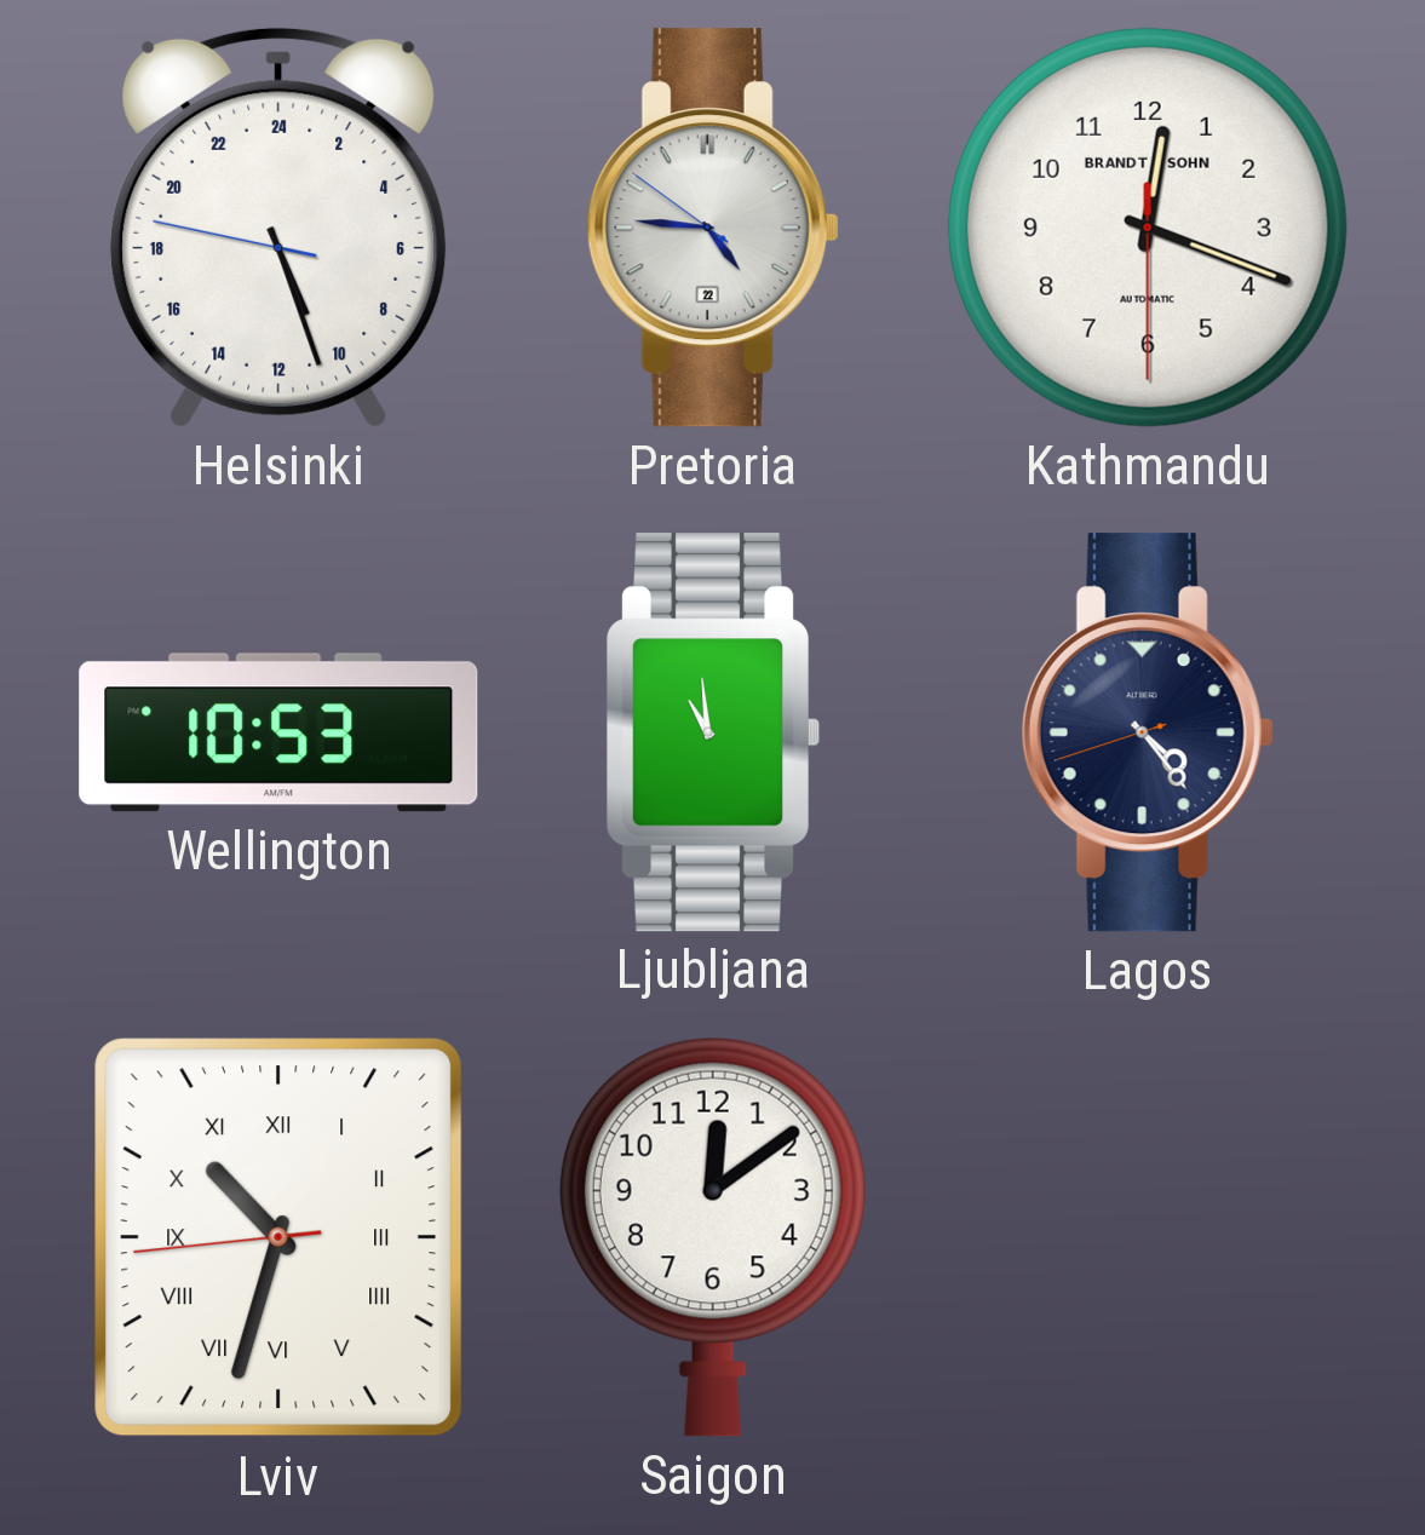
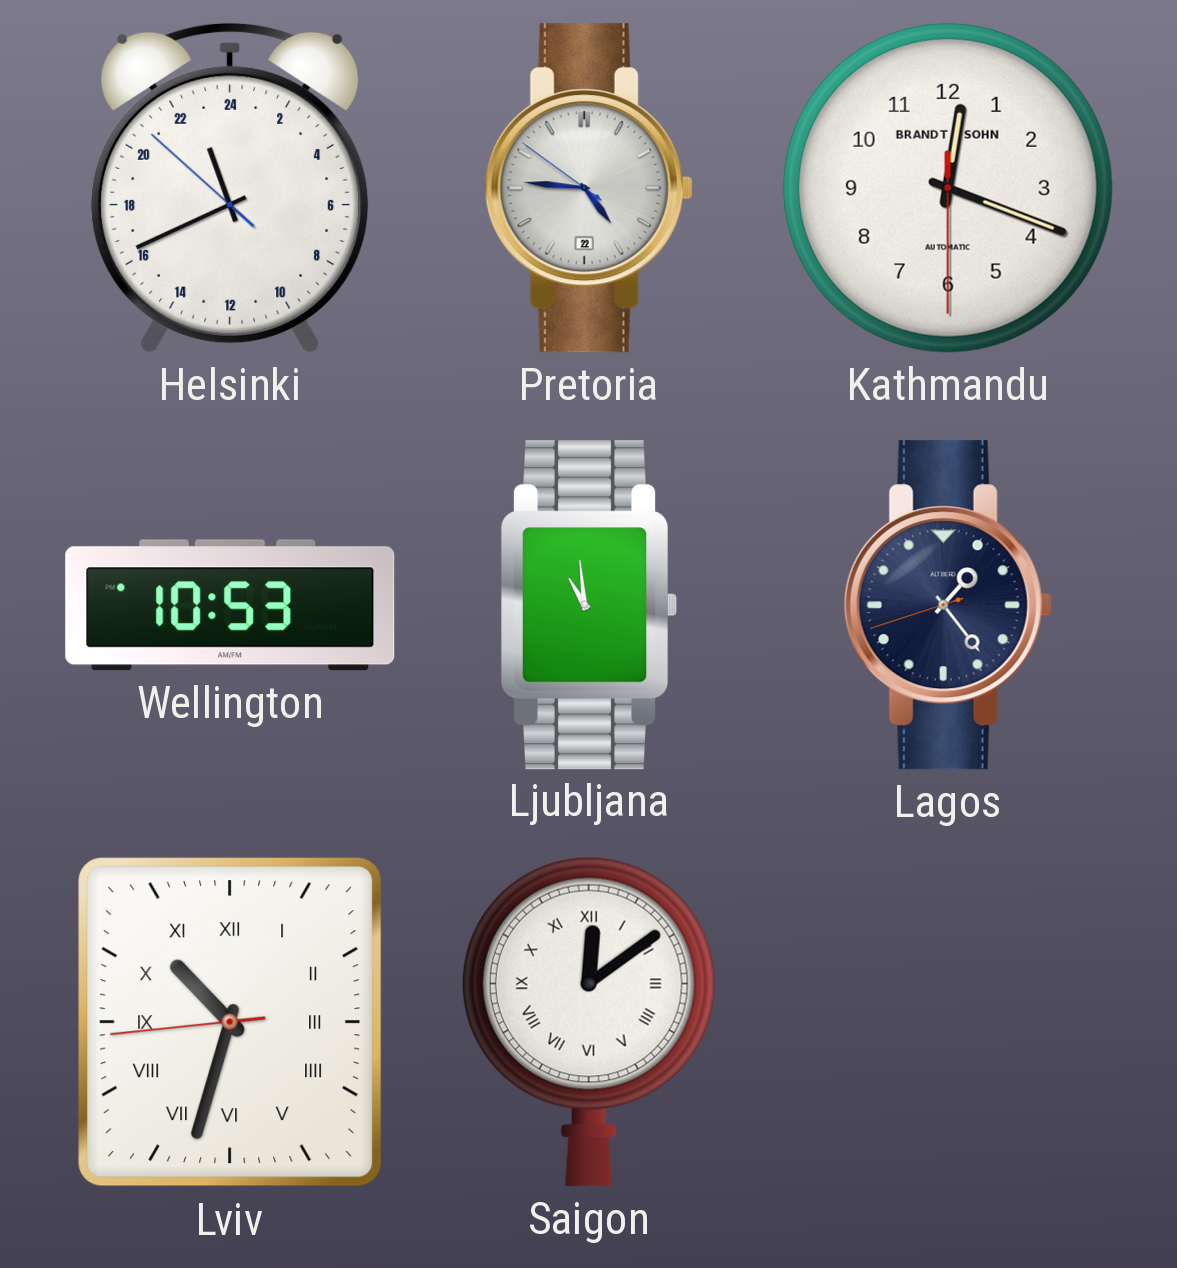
Helsinki: 10:26 -> 22:40
Lagos: 4:23 -> 1:23
Saigon numerals: Arabic -> Roman
